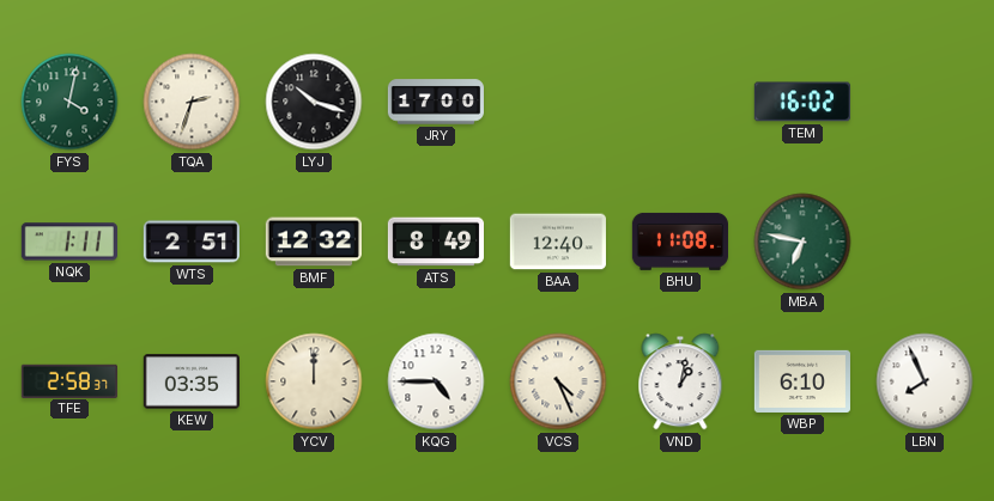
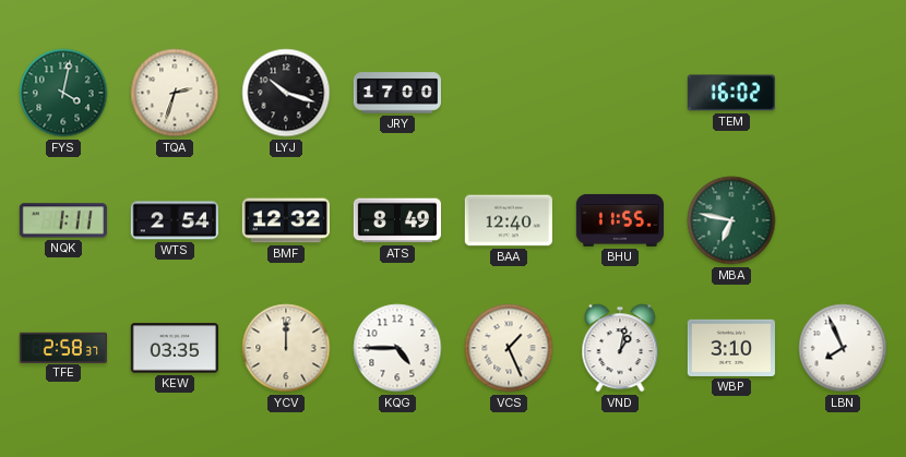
WTS: 2:51 -> 2:54
BHU: 11:08 -> 11:55
VCS: 4:26 -> 1:26
WBP: 6:10 -> 3:10
